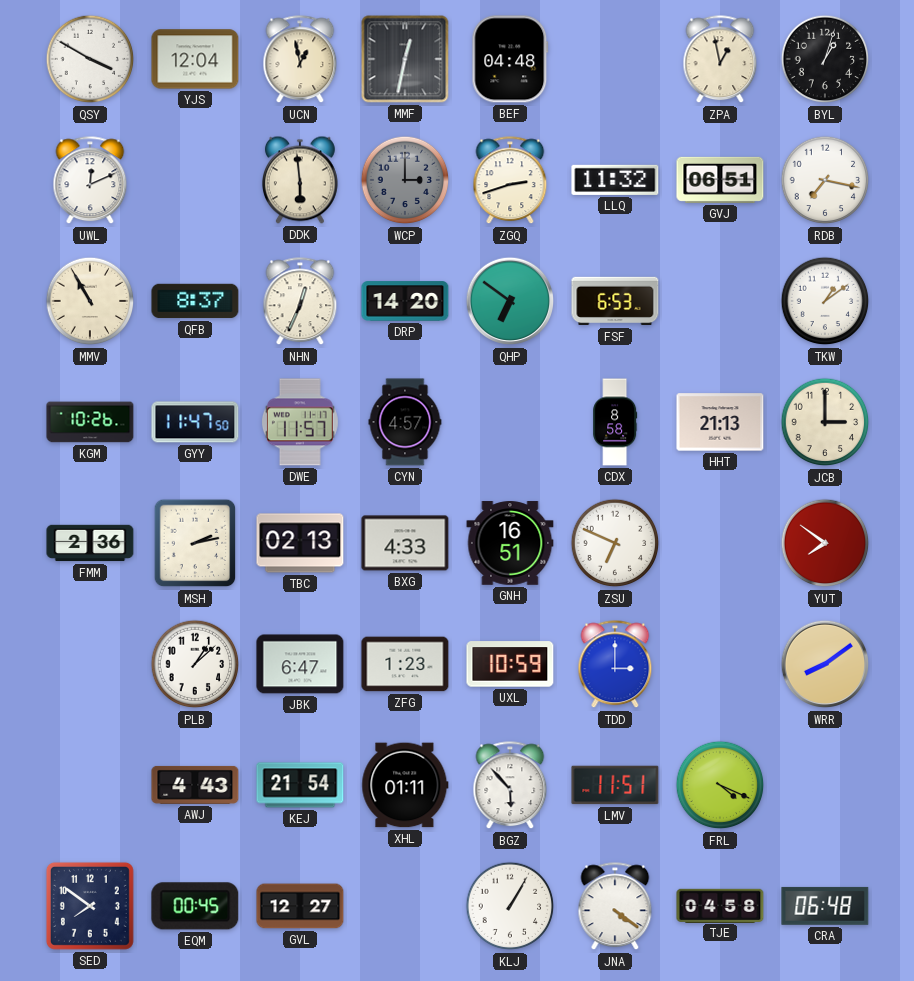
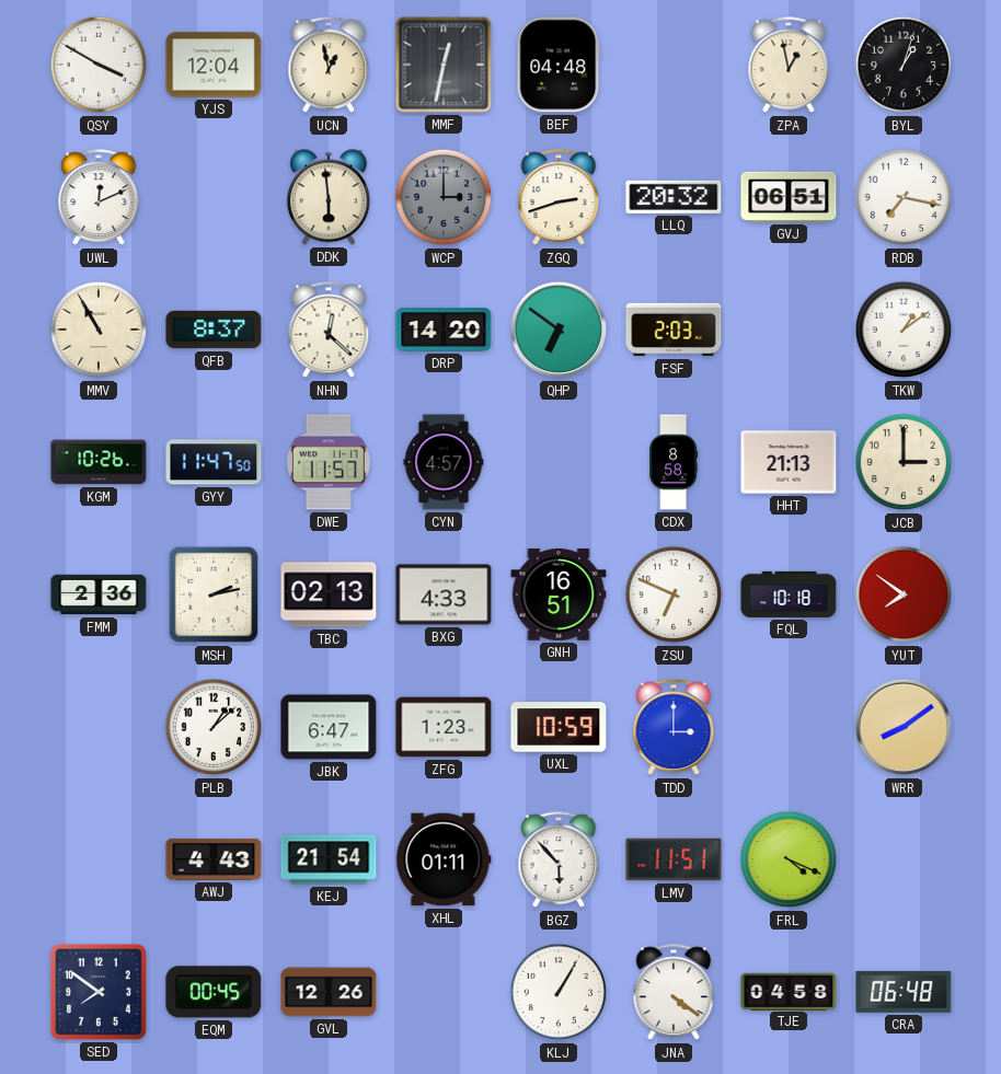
LLQ: 11:32 -> 20:32
NHN: 12:34 -> 12:22
FSF: 6:53 -> 2:03
FQL: none -> 10:18
GVL: 12:27 -> 12:26
